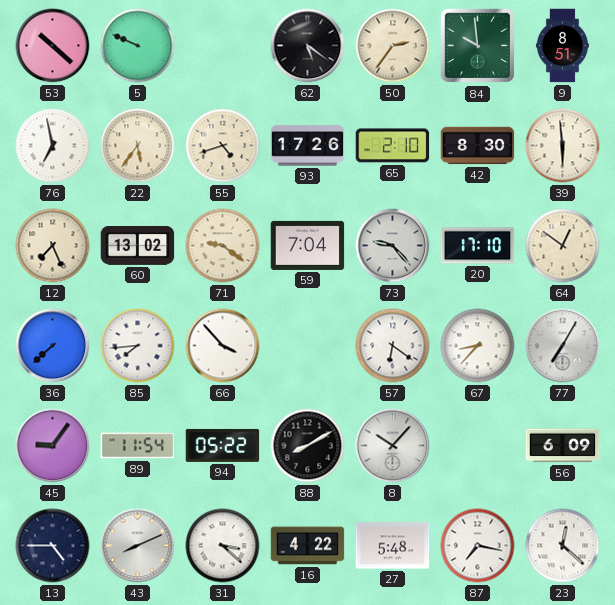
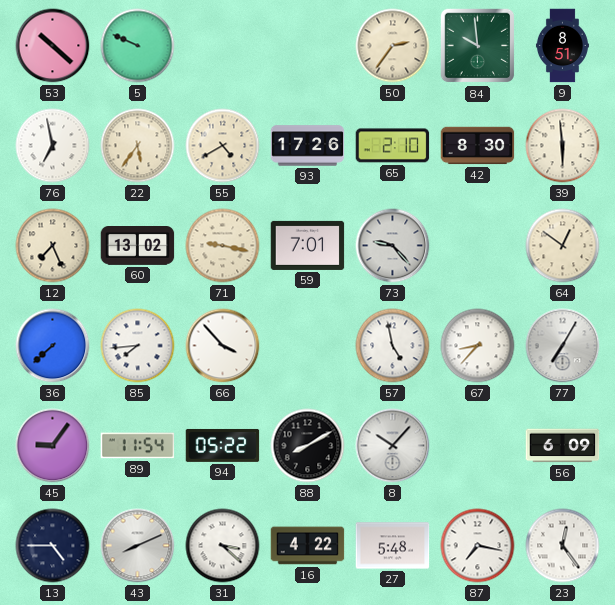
62: 5:21 -> none
55: 4:42 -> 4:40
71: 9:21 -> 9:17
59: 7:04 -> 7:01
20: 17:10 -> none
57: 6:21 -> 4:58
23: 12:22 -> 12:24
